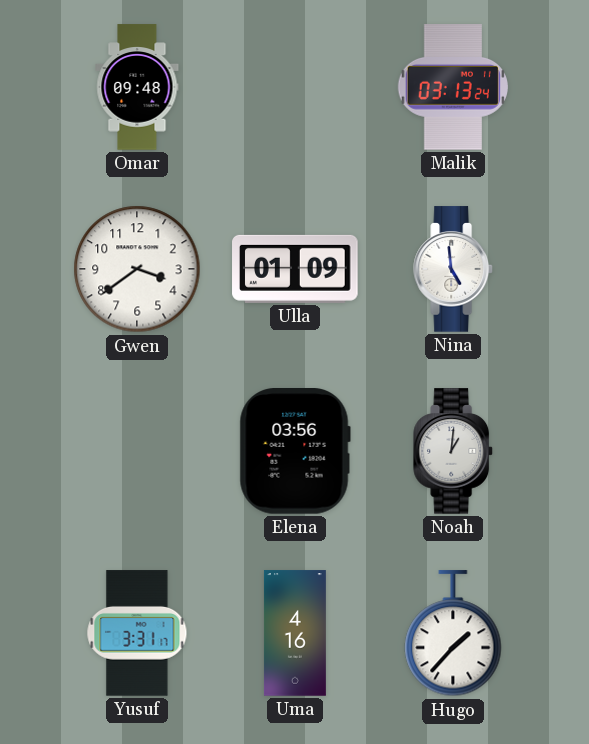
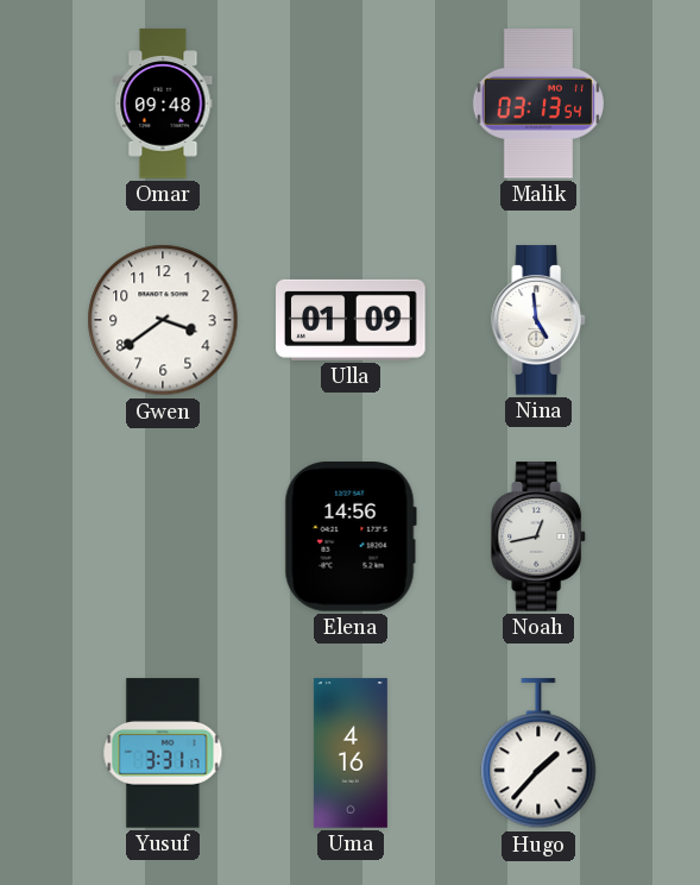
Malik: 03:13:24 -> 03:13:54
Elena: 03:56 -> 14:56
Noah: 1:01 -> 12:43
